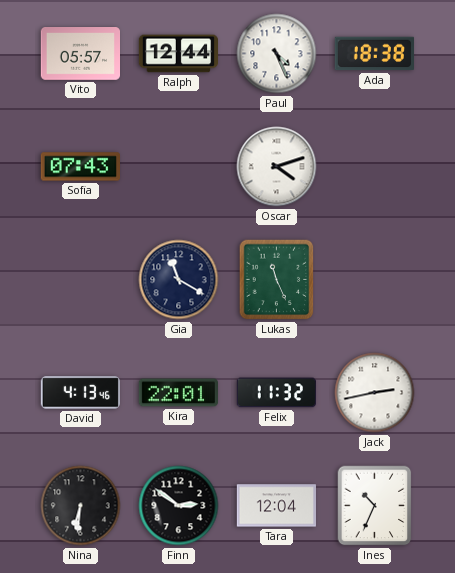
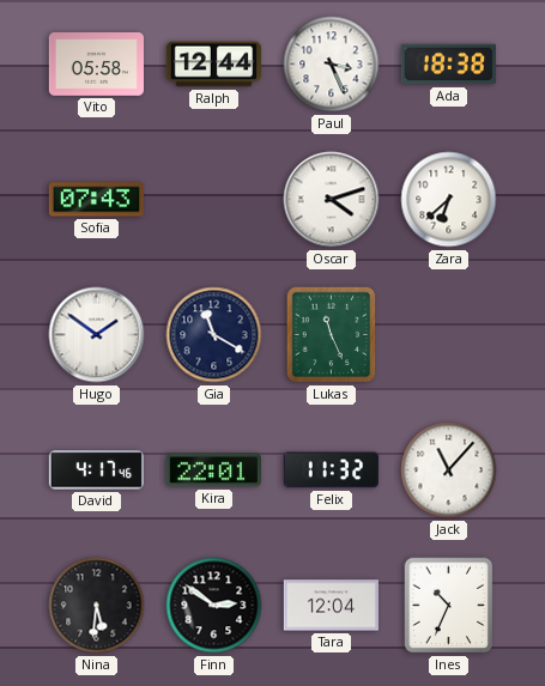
Vito: 05:57 -> 05:58
Paul: 4:26 -> 3:26
Zara: none -> 6:38
Hugo: none -> 1:51
David: 4:13 -> 4:17
Jack: 2:43 -> 11:07
Nina: 6:31 -> 5:31
